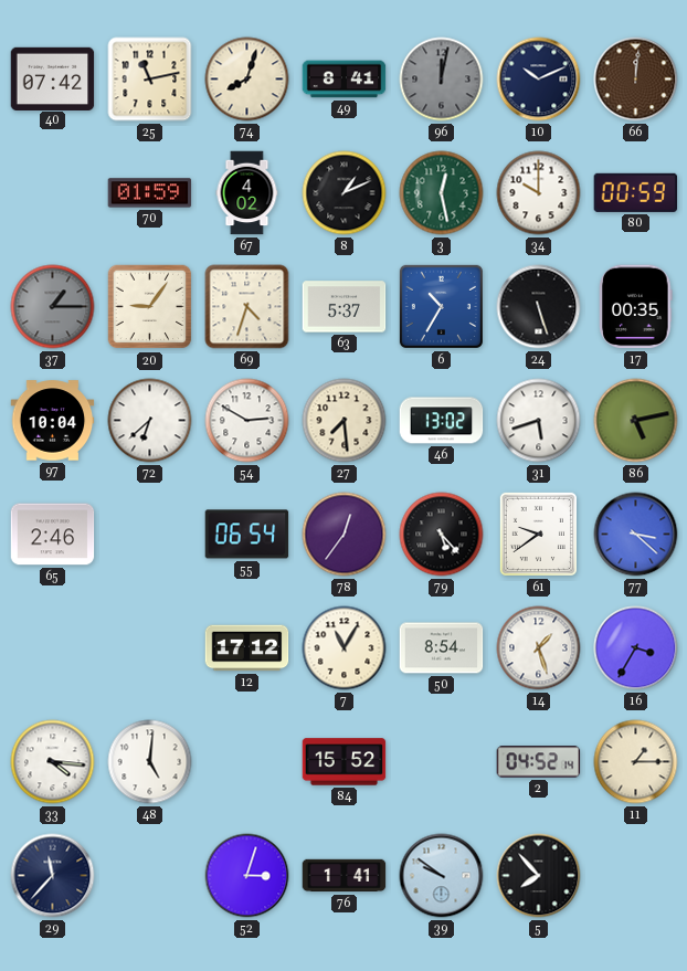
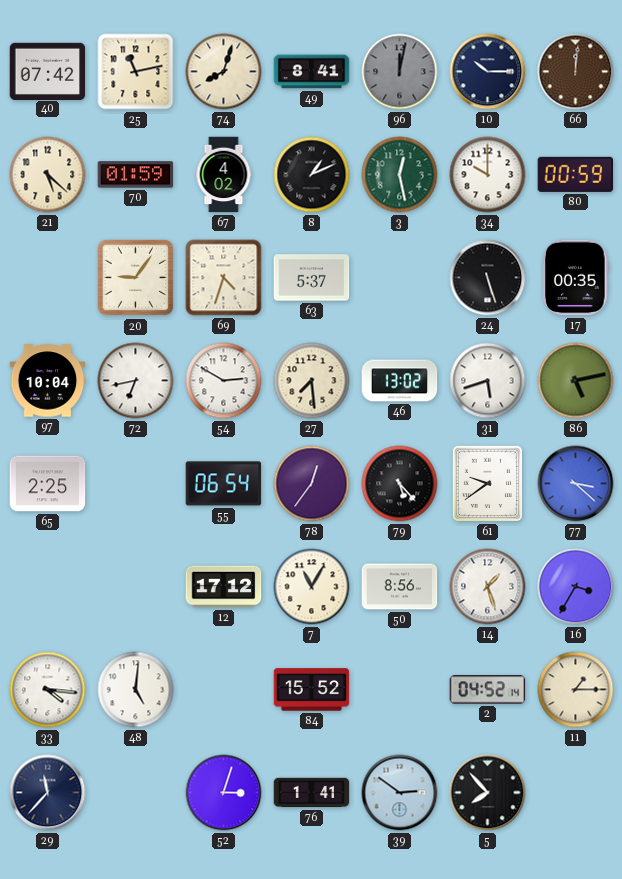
10: 10:11 -> 10:15
21: none -> 5:22
37: 1:15 -> none
6: 10:35 -> none
72: 6:38 -> 6:43
65: 2:46 -> 2:25
50: 8:54 -> 8:56
39: 9:51 -> 2:51
